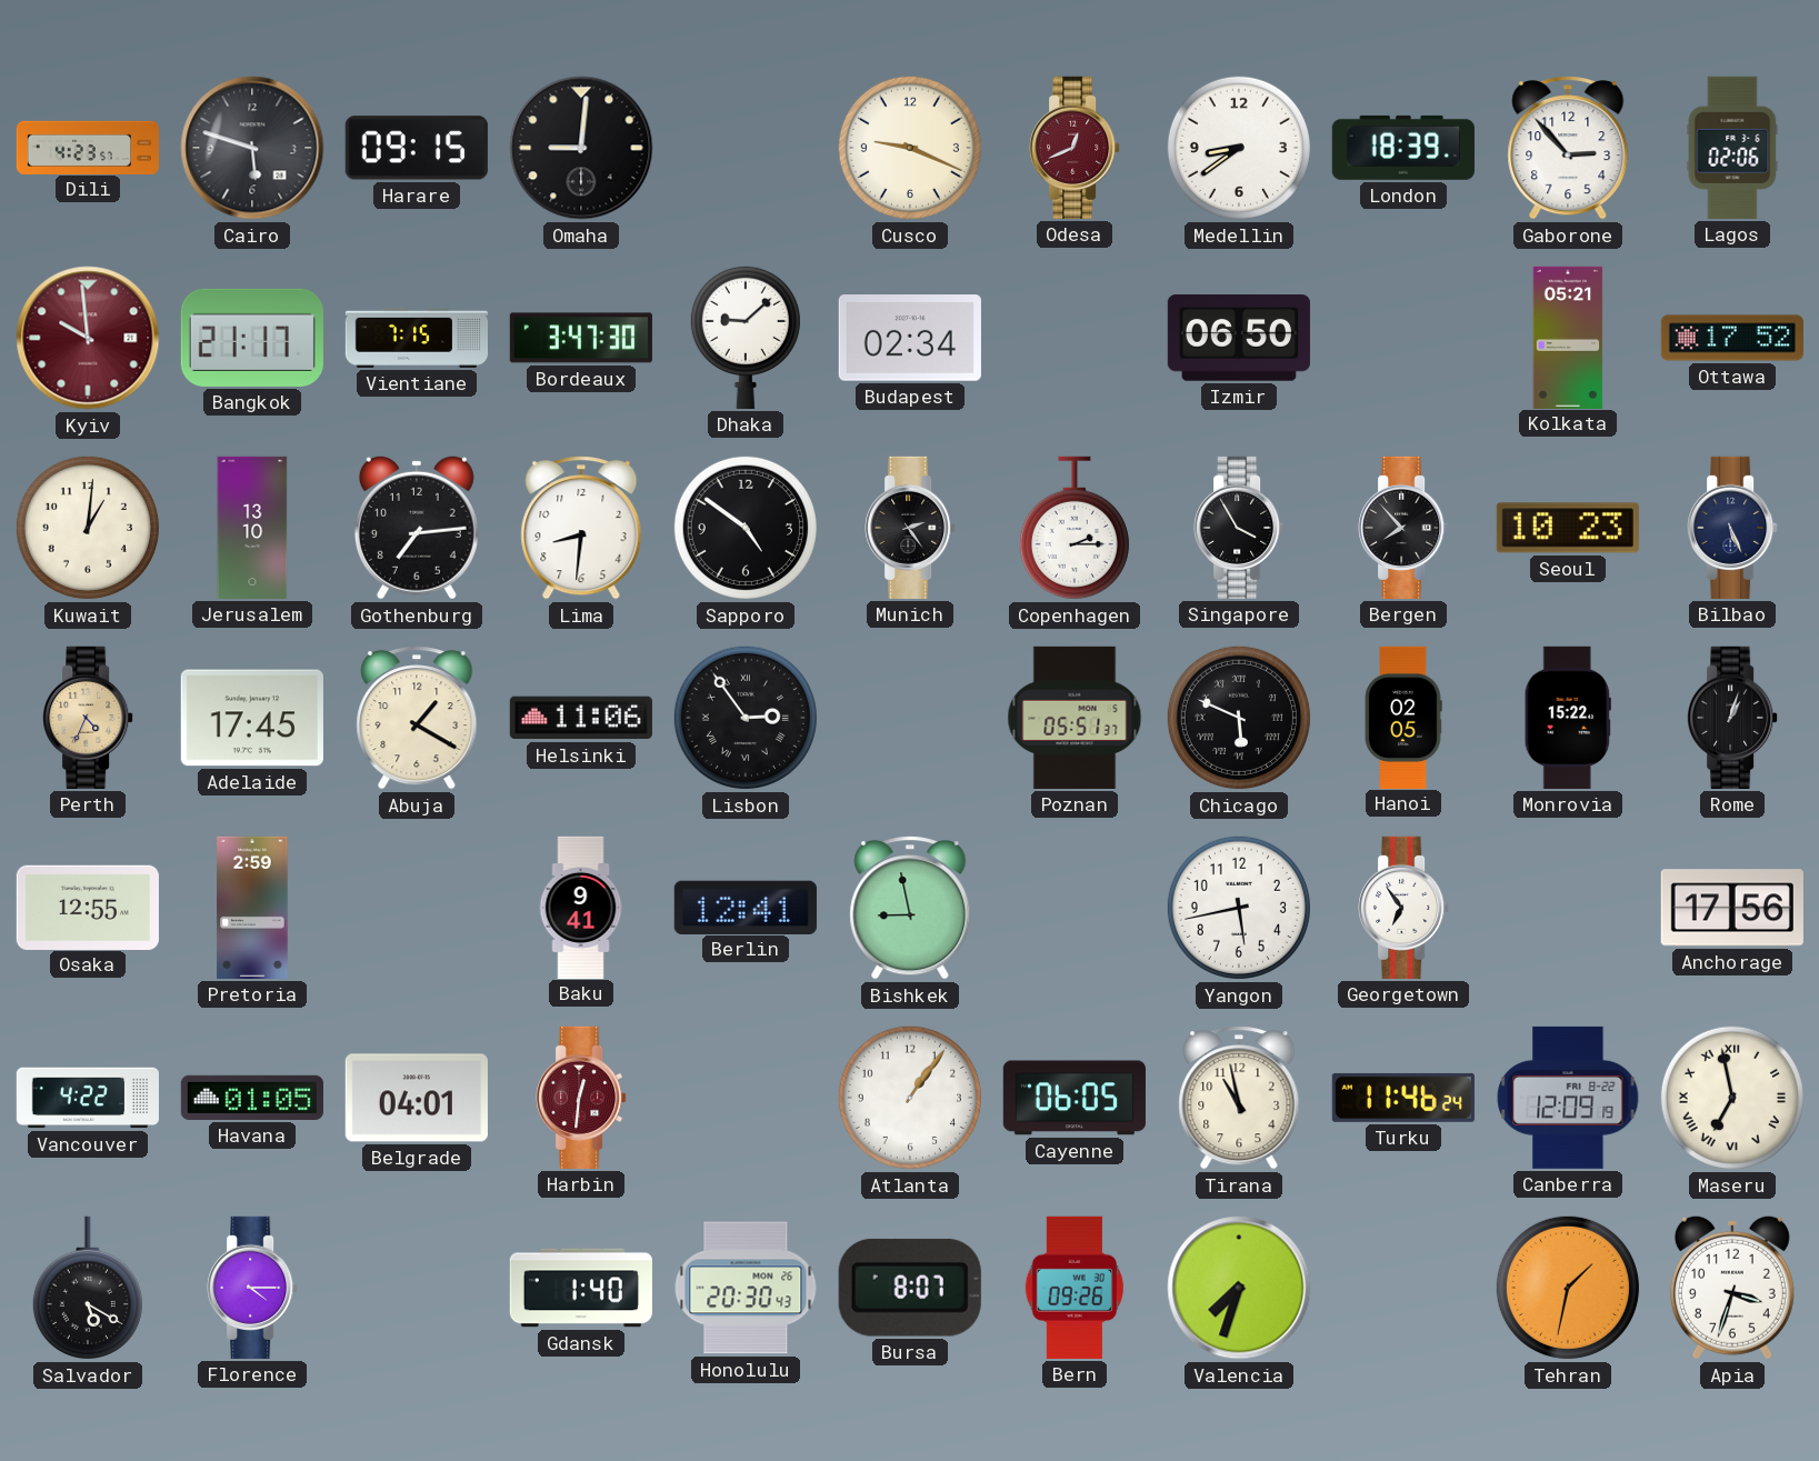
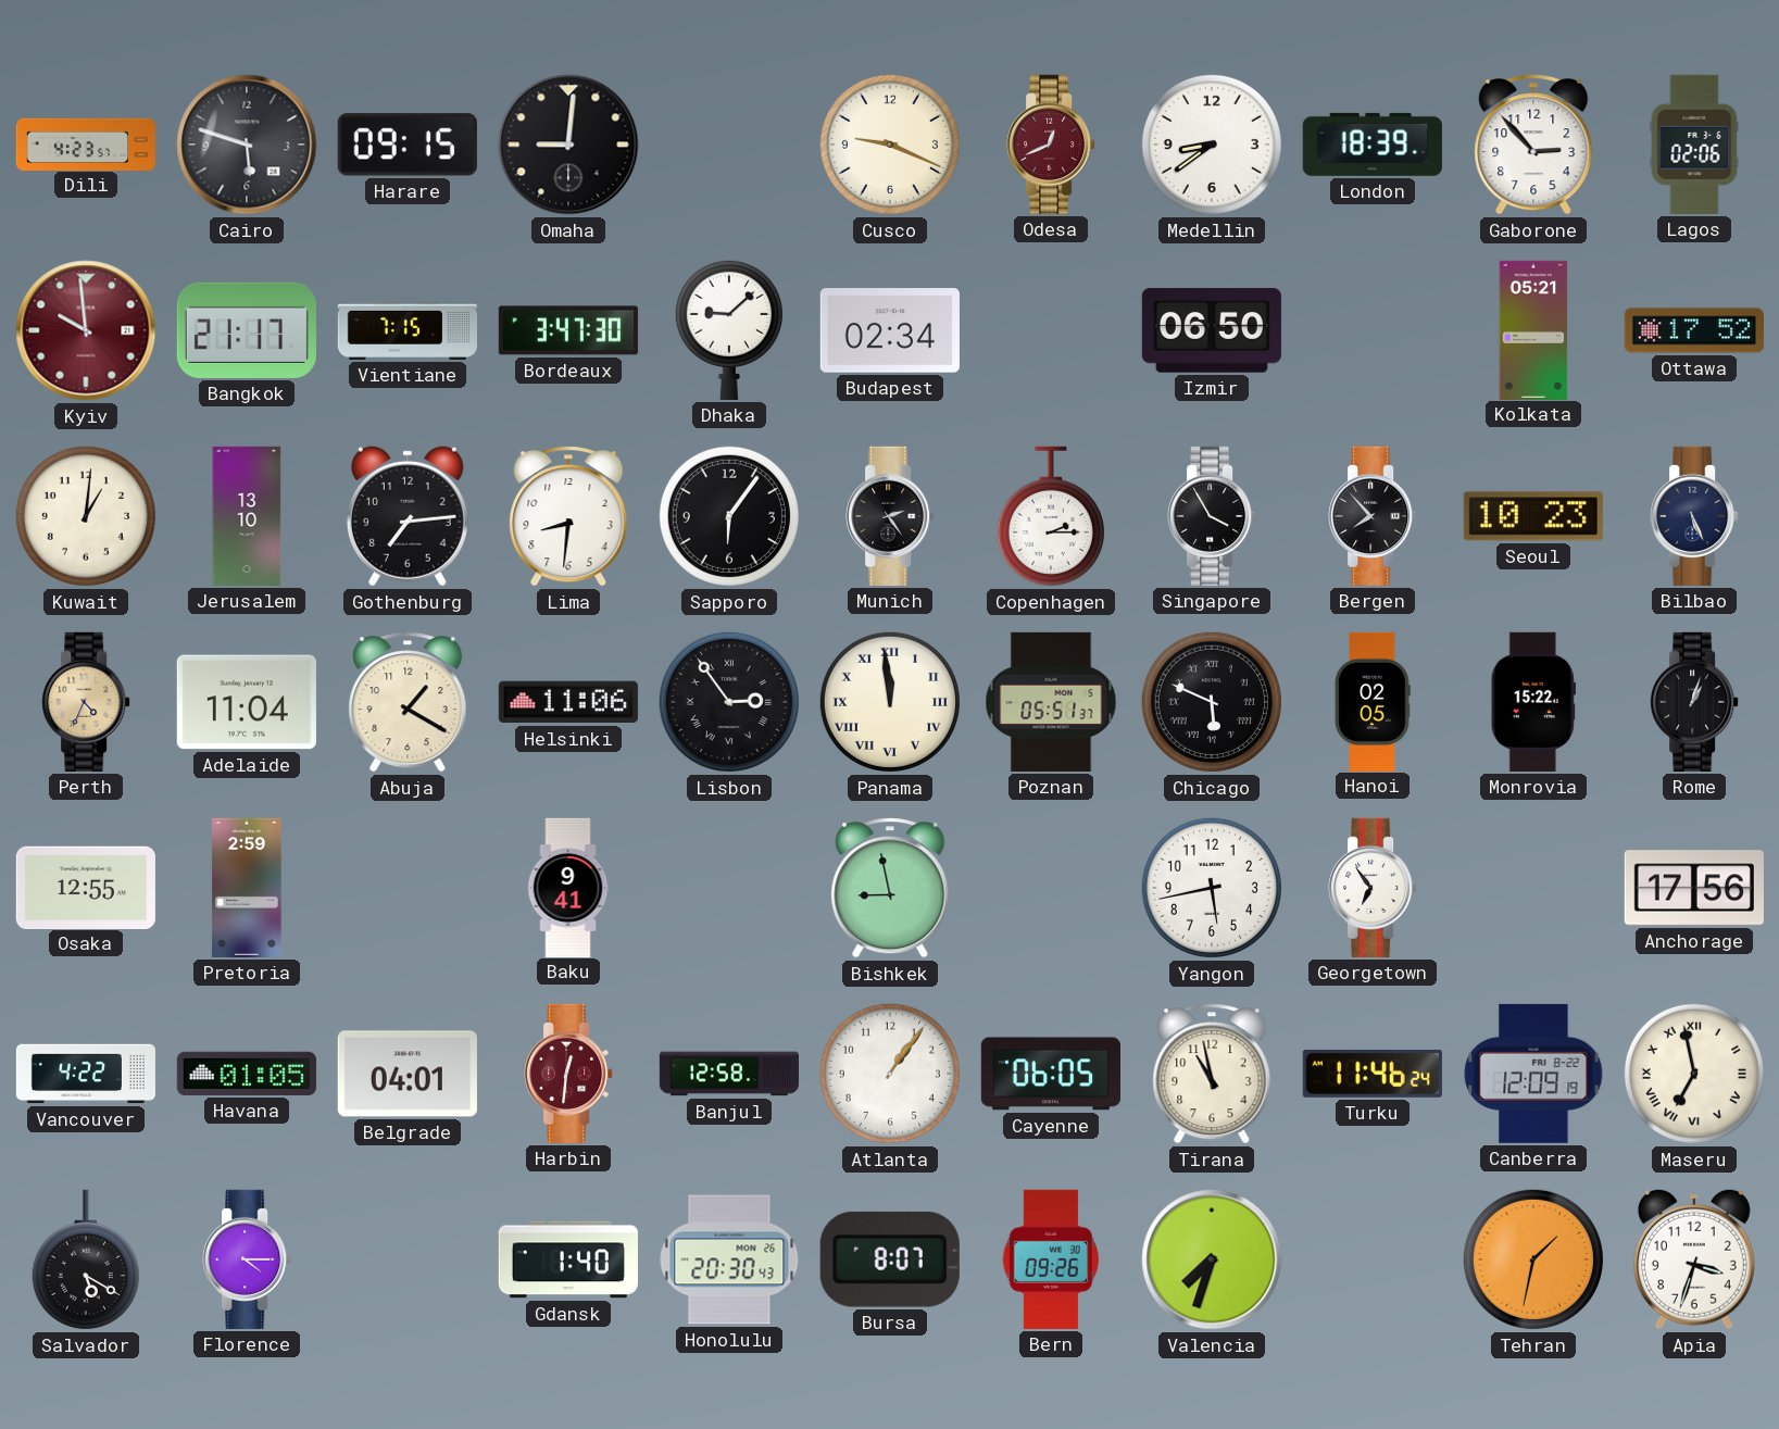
Sapporo: 4:51 -> 6:06
Adelaide: 17:45 -> 11:04
Panama: none -> 11:59
Berlin: 12:41 -> none
Banjul: none -> 12:58
